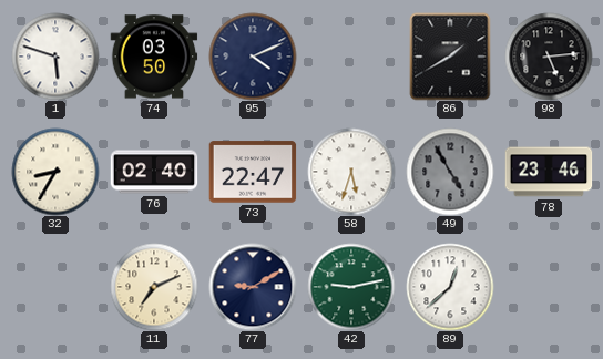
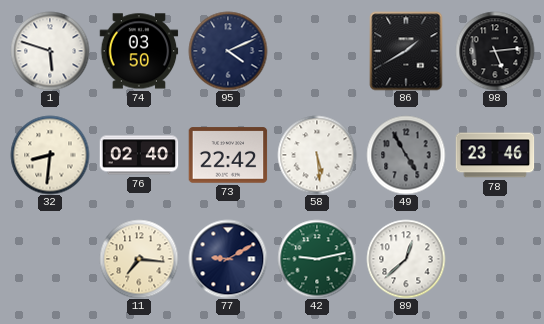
32: 8:35 -> 8:31
73: 22:47 -> 22:42
58: 5:33 -> 5:29
11: 7:11 -> 7:16
